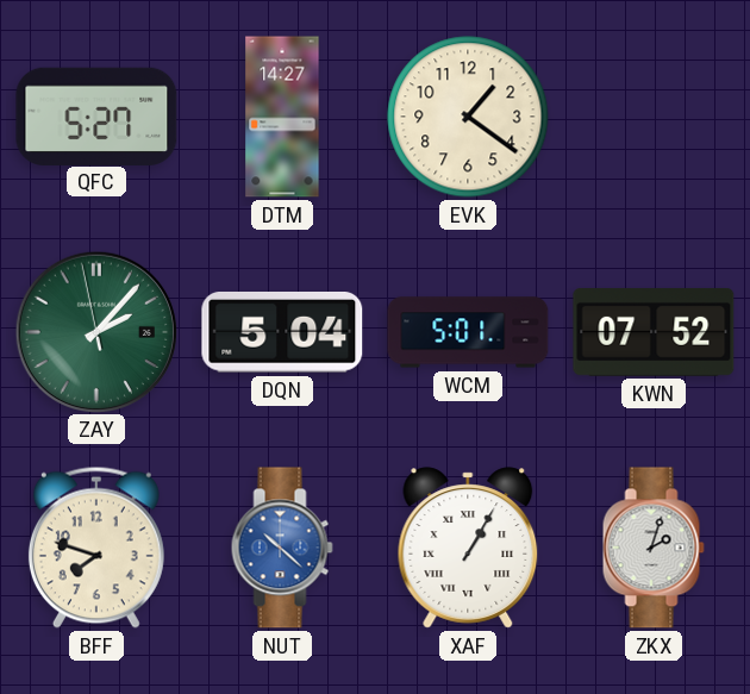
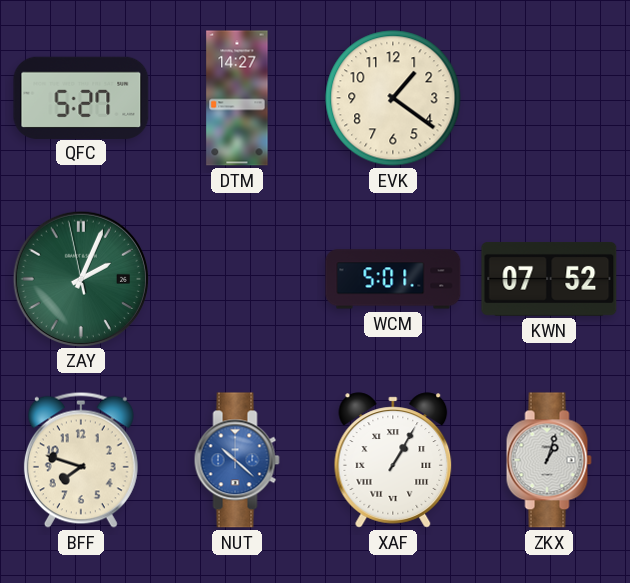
ZAY: 2:06 -> 2:03
DQN: 5:04 -> none
ZKX: 2:03 -> 1:03
